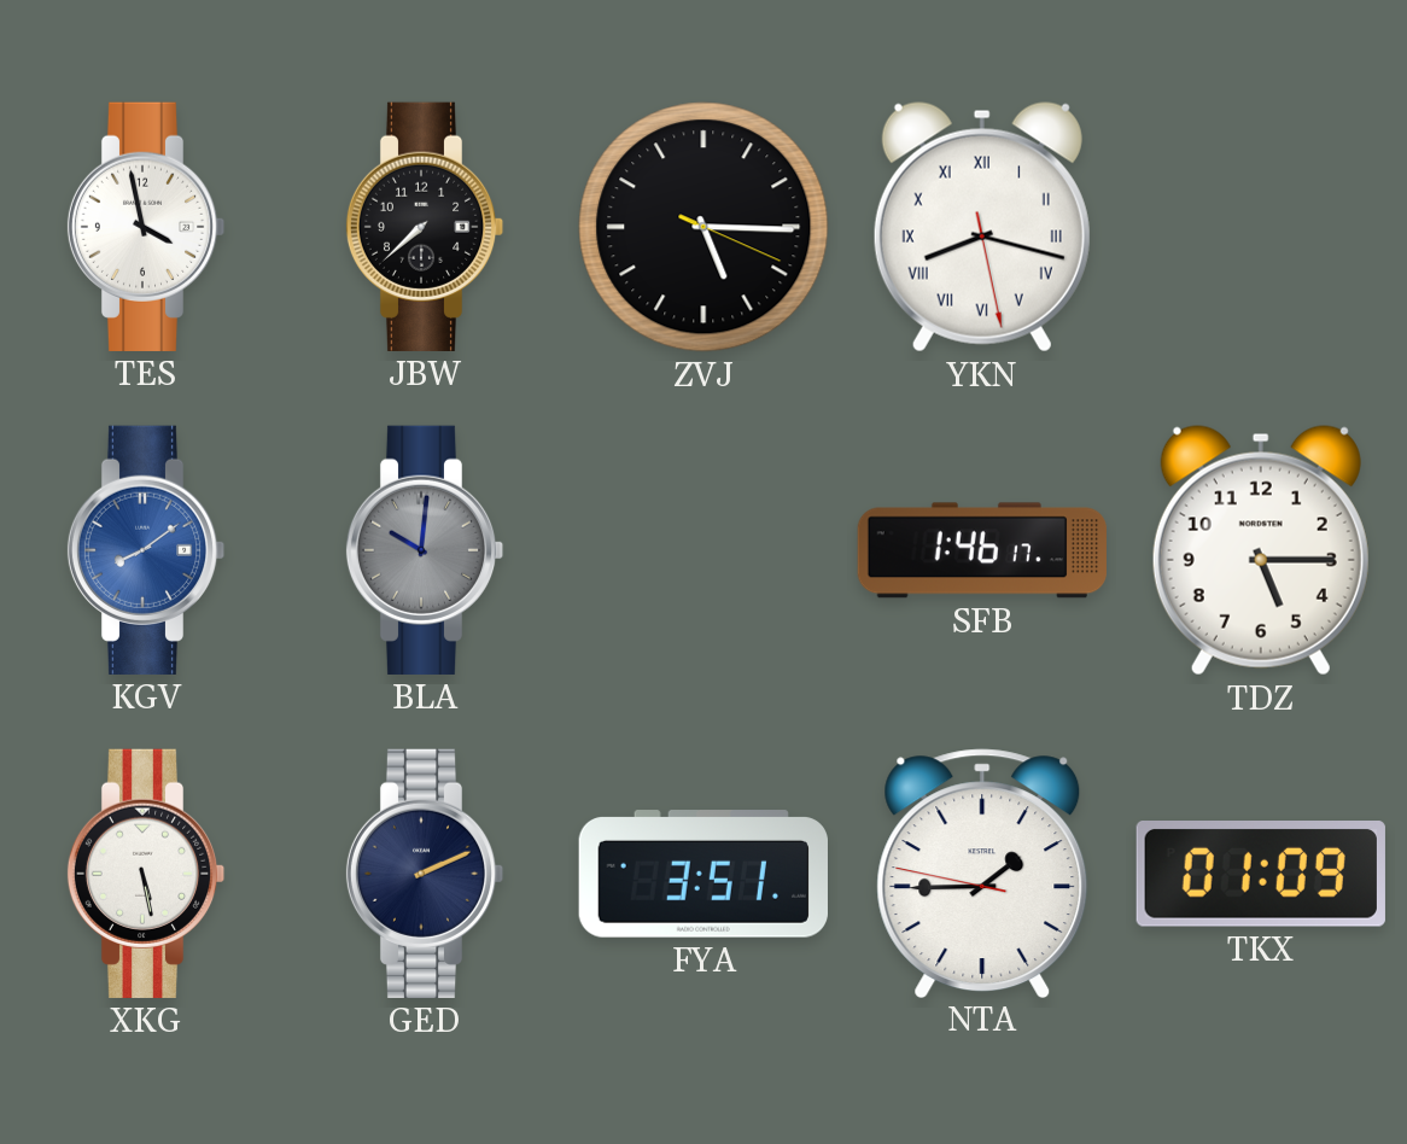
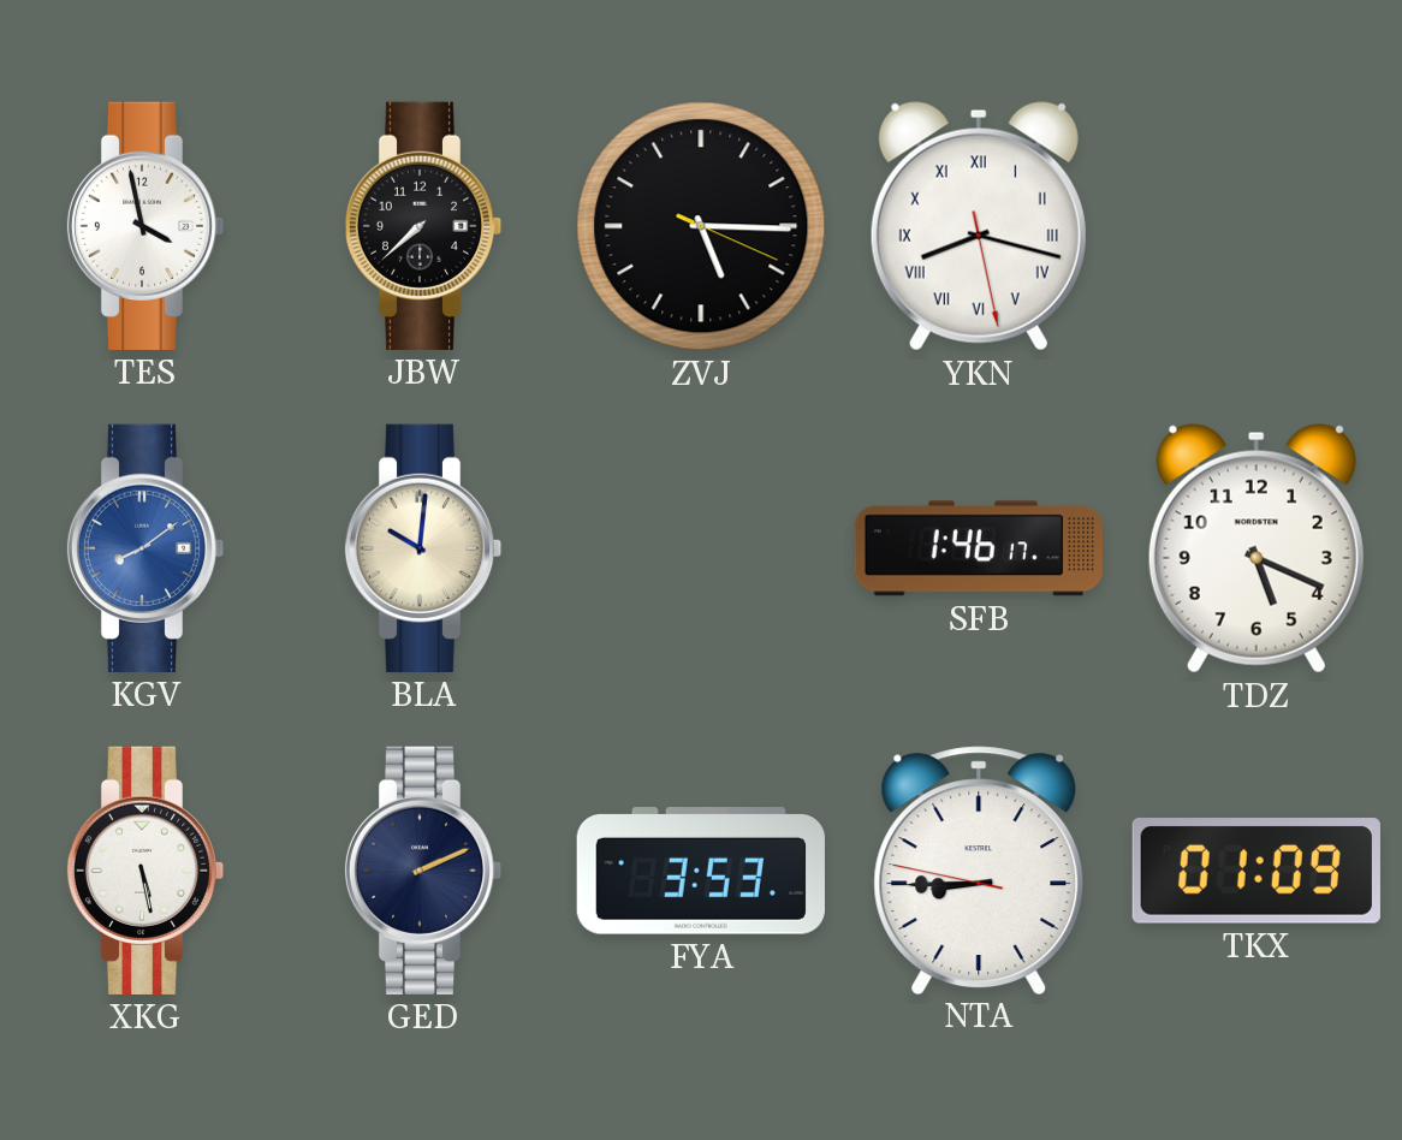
BLA dial: grey -> cream
TDZ: 5:15 -> 5:19
FYA: 3:51 -> 3:53
NTA: 1:44 -> 8:44
